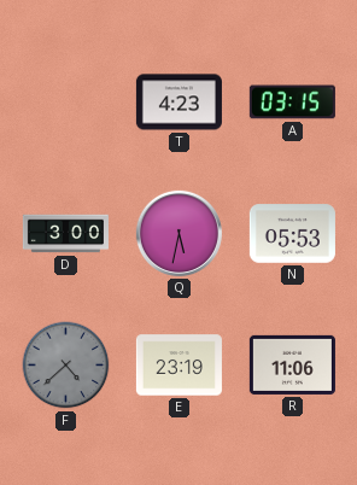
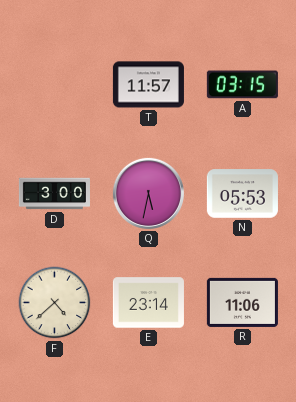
T: 4:23 -> 11:57
F dial: grey -> cream
E: 23:19 -> 23:14
